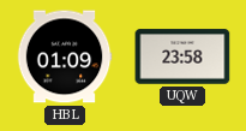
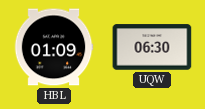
UQW: 23:58 -> 06:30
